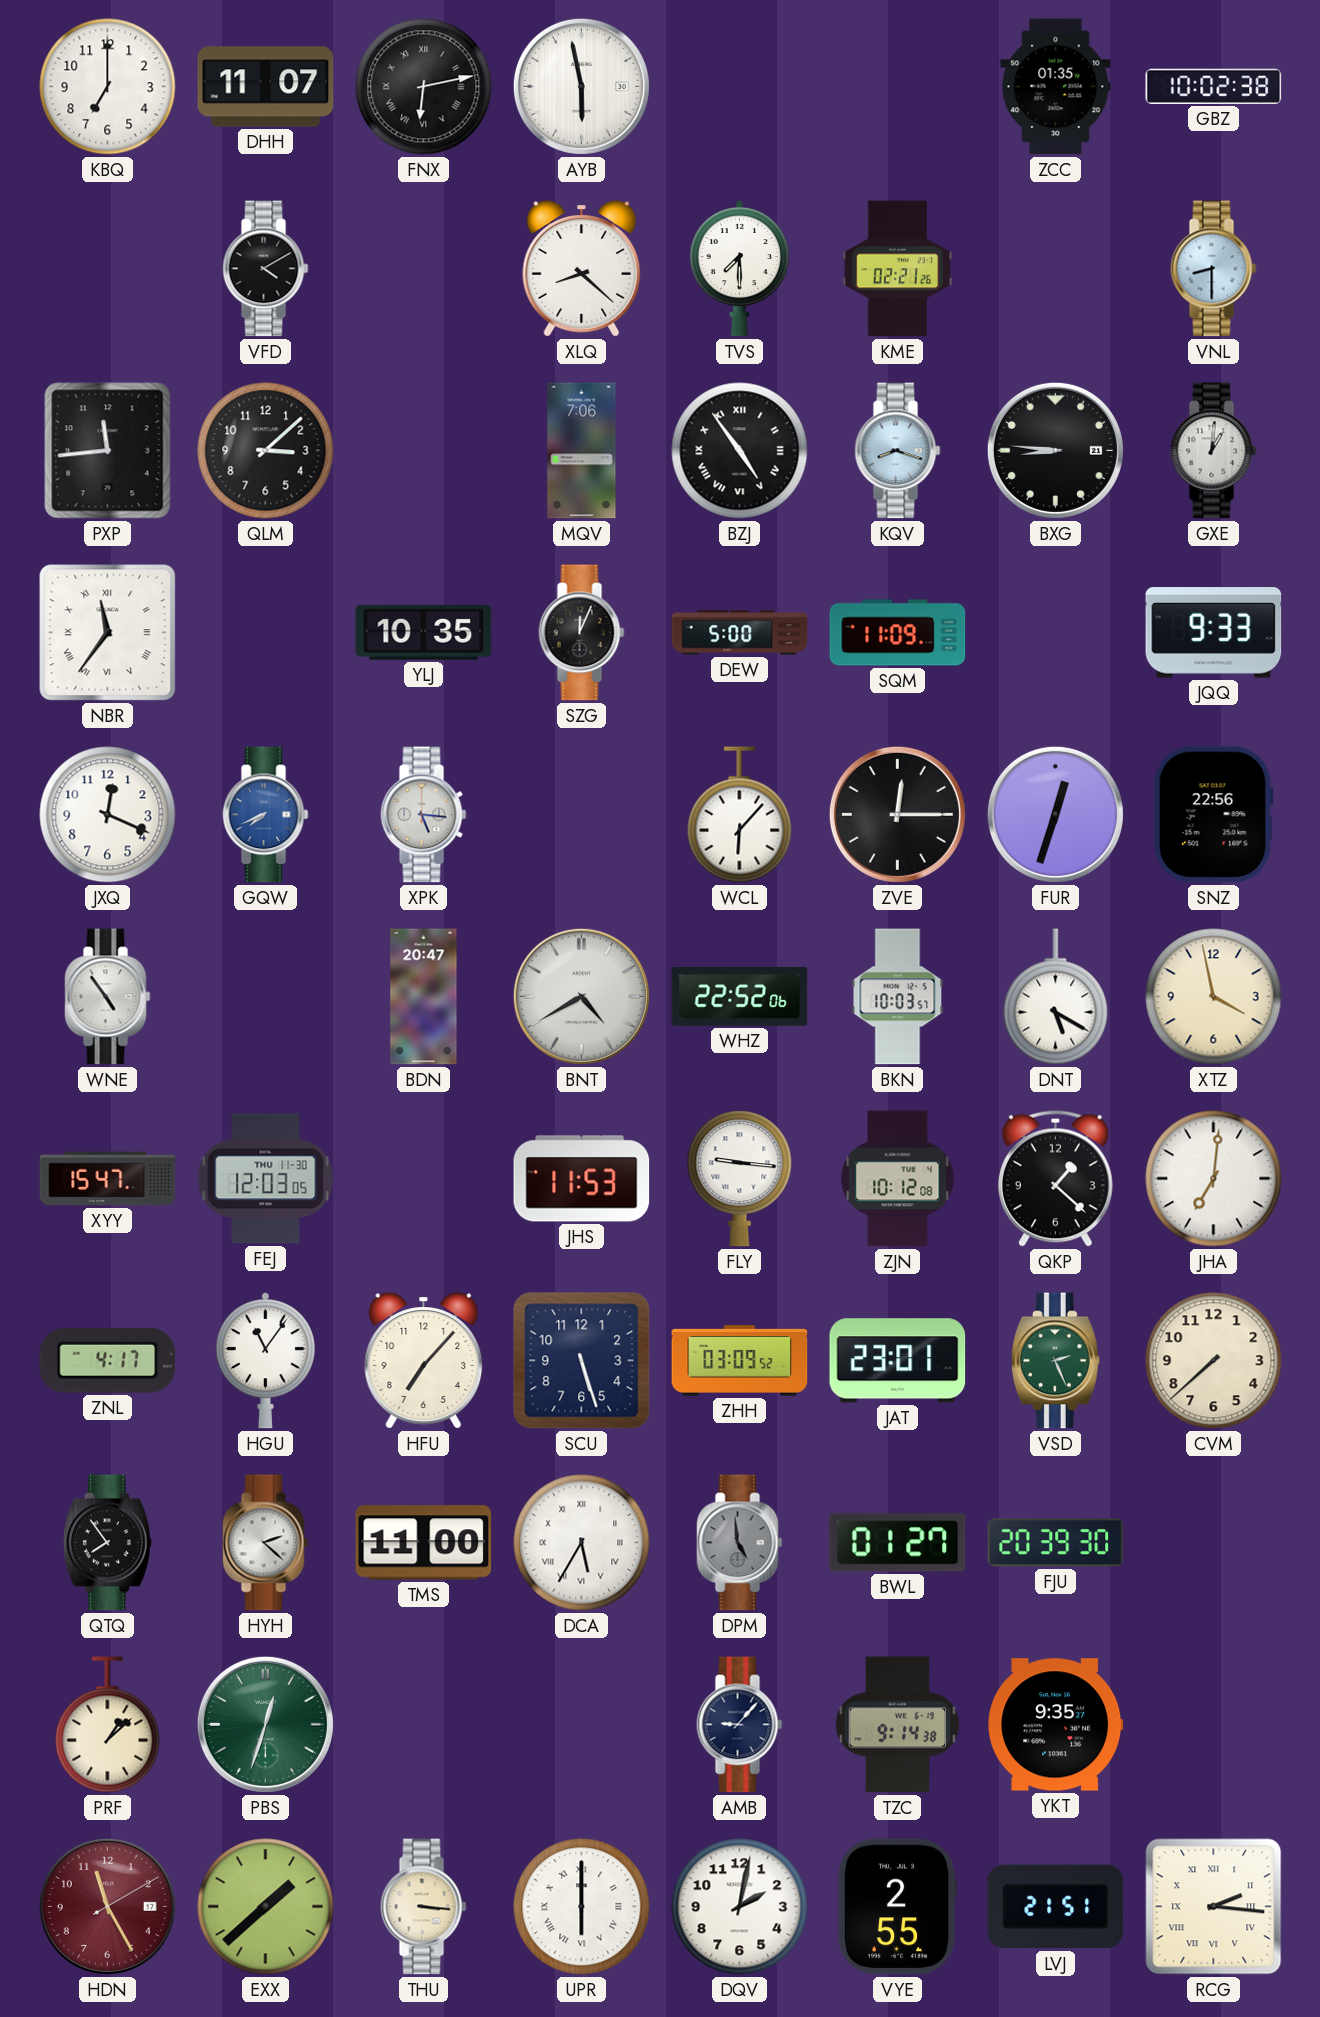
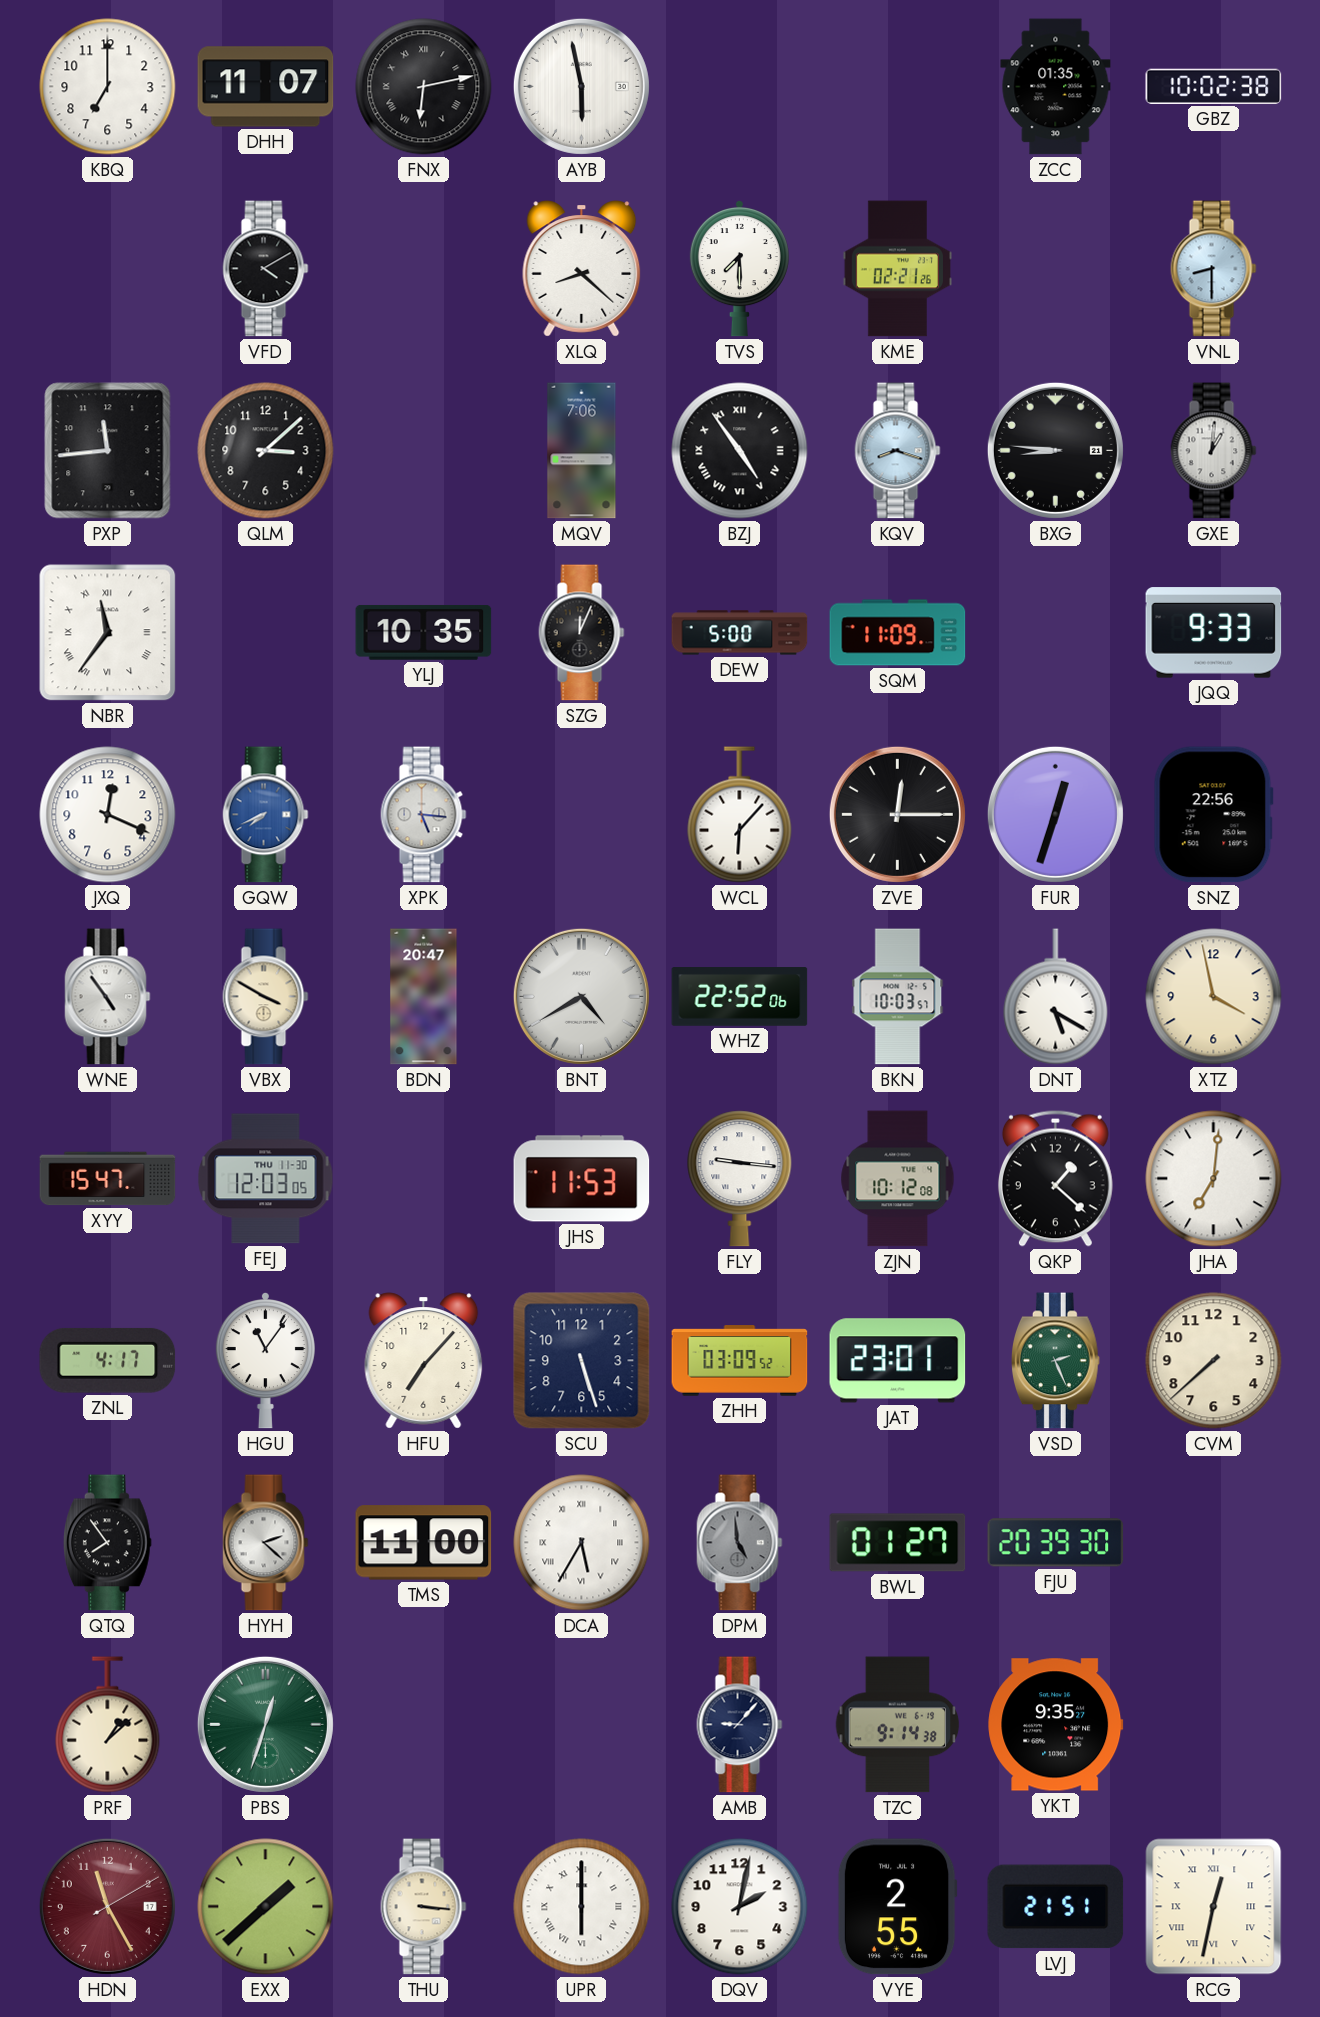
VBX: none -> 3:50
RCG: 2:16 -> 12:32
